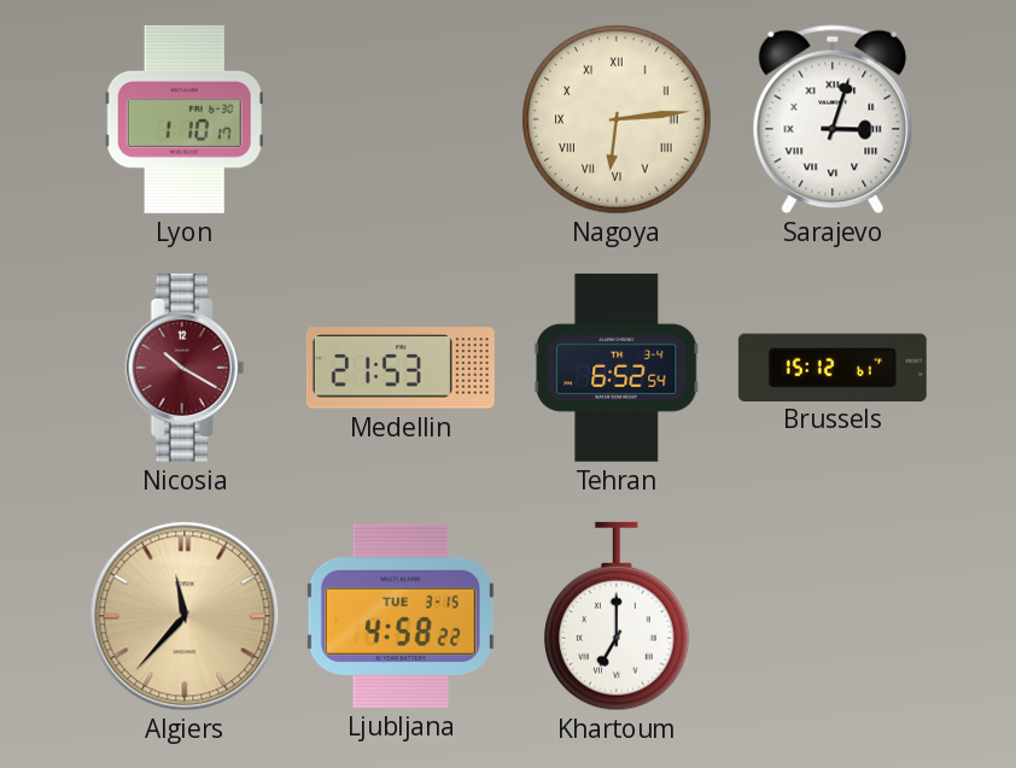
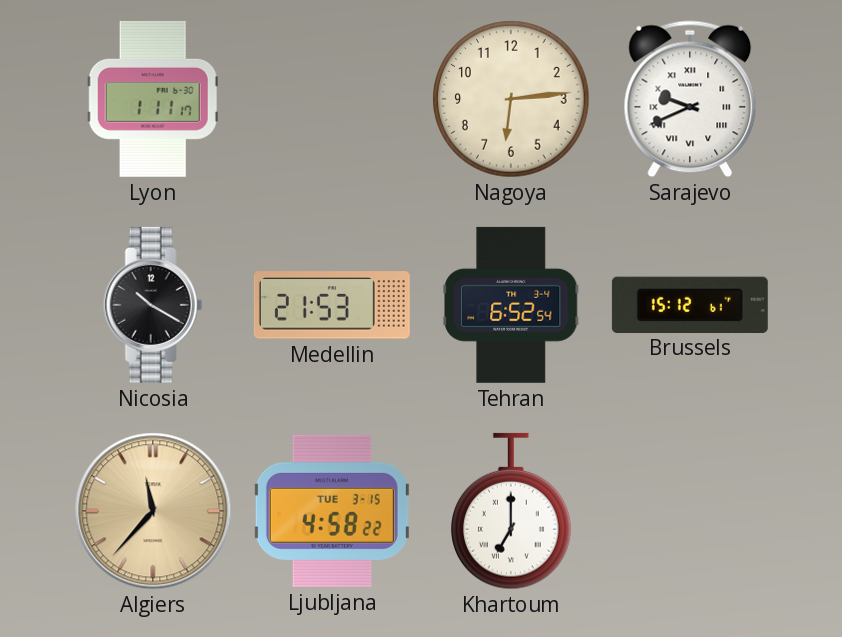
Lyon: 1:10 -> 1:11
Nagoya numerals: Roman -> Arabic
Sarajevo: 3:03 -> 9:41
Nicosia dial: burgundy -> black
